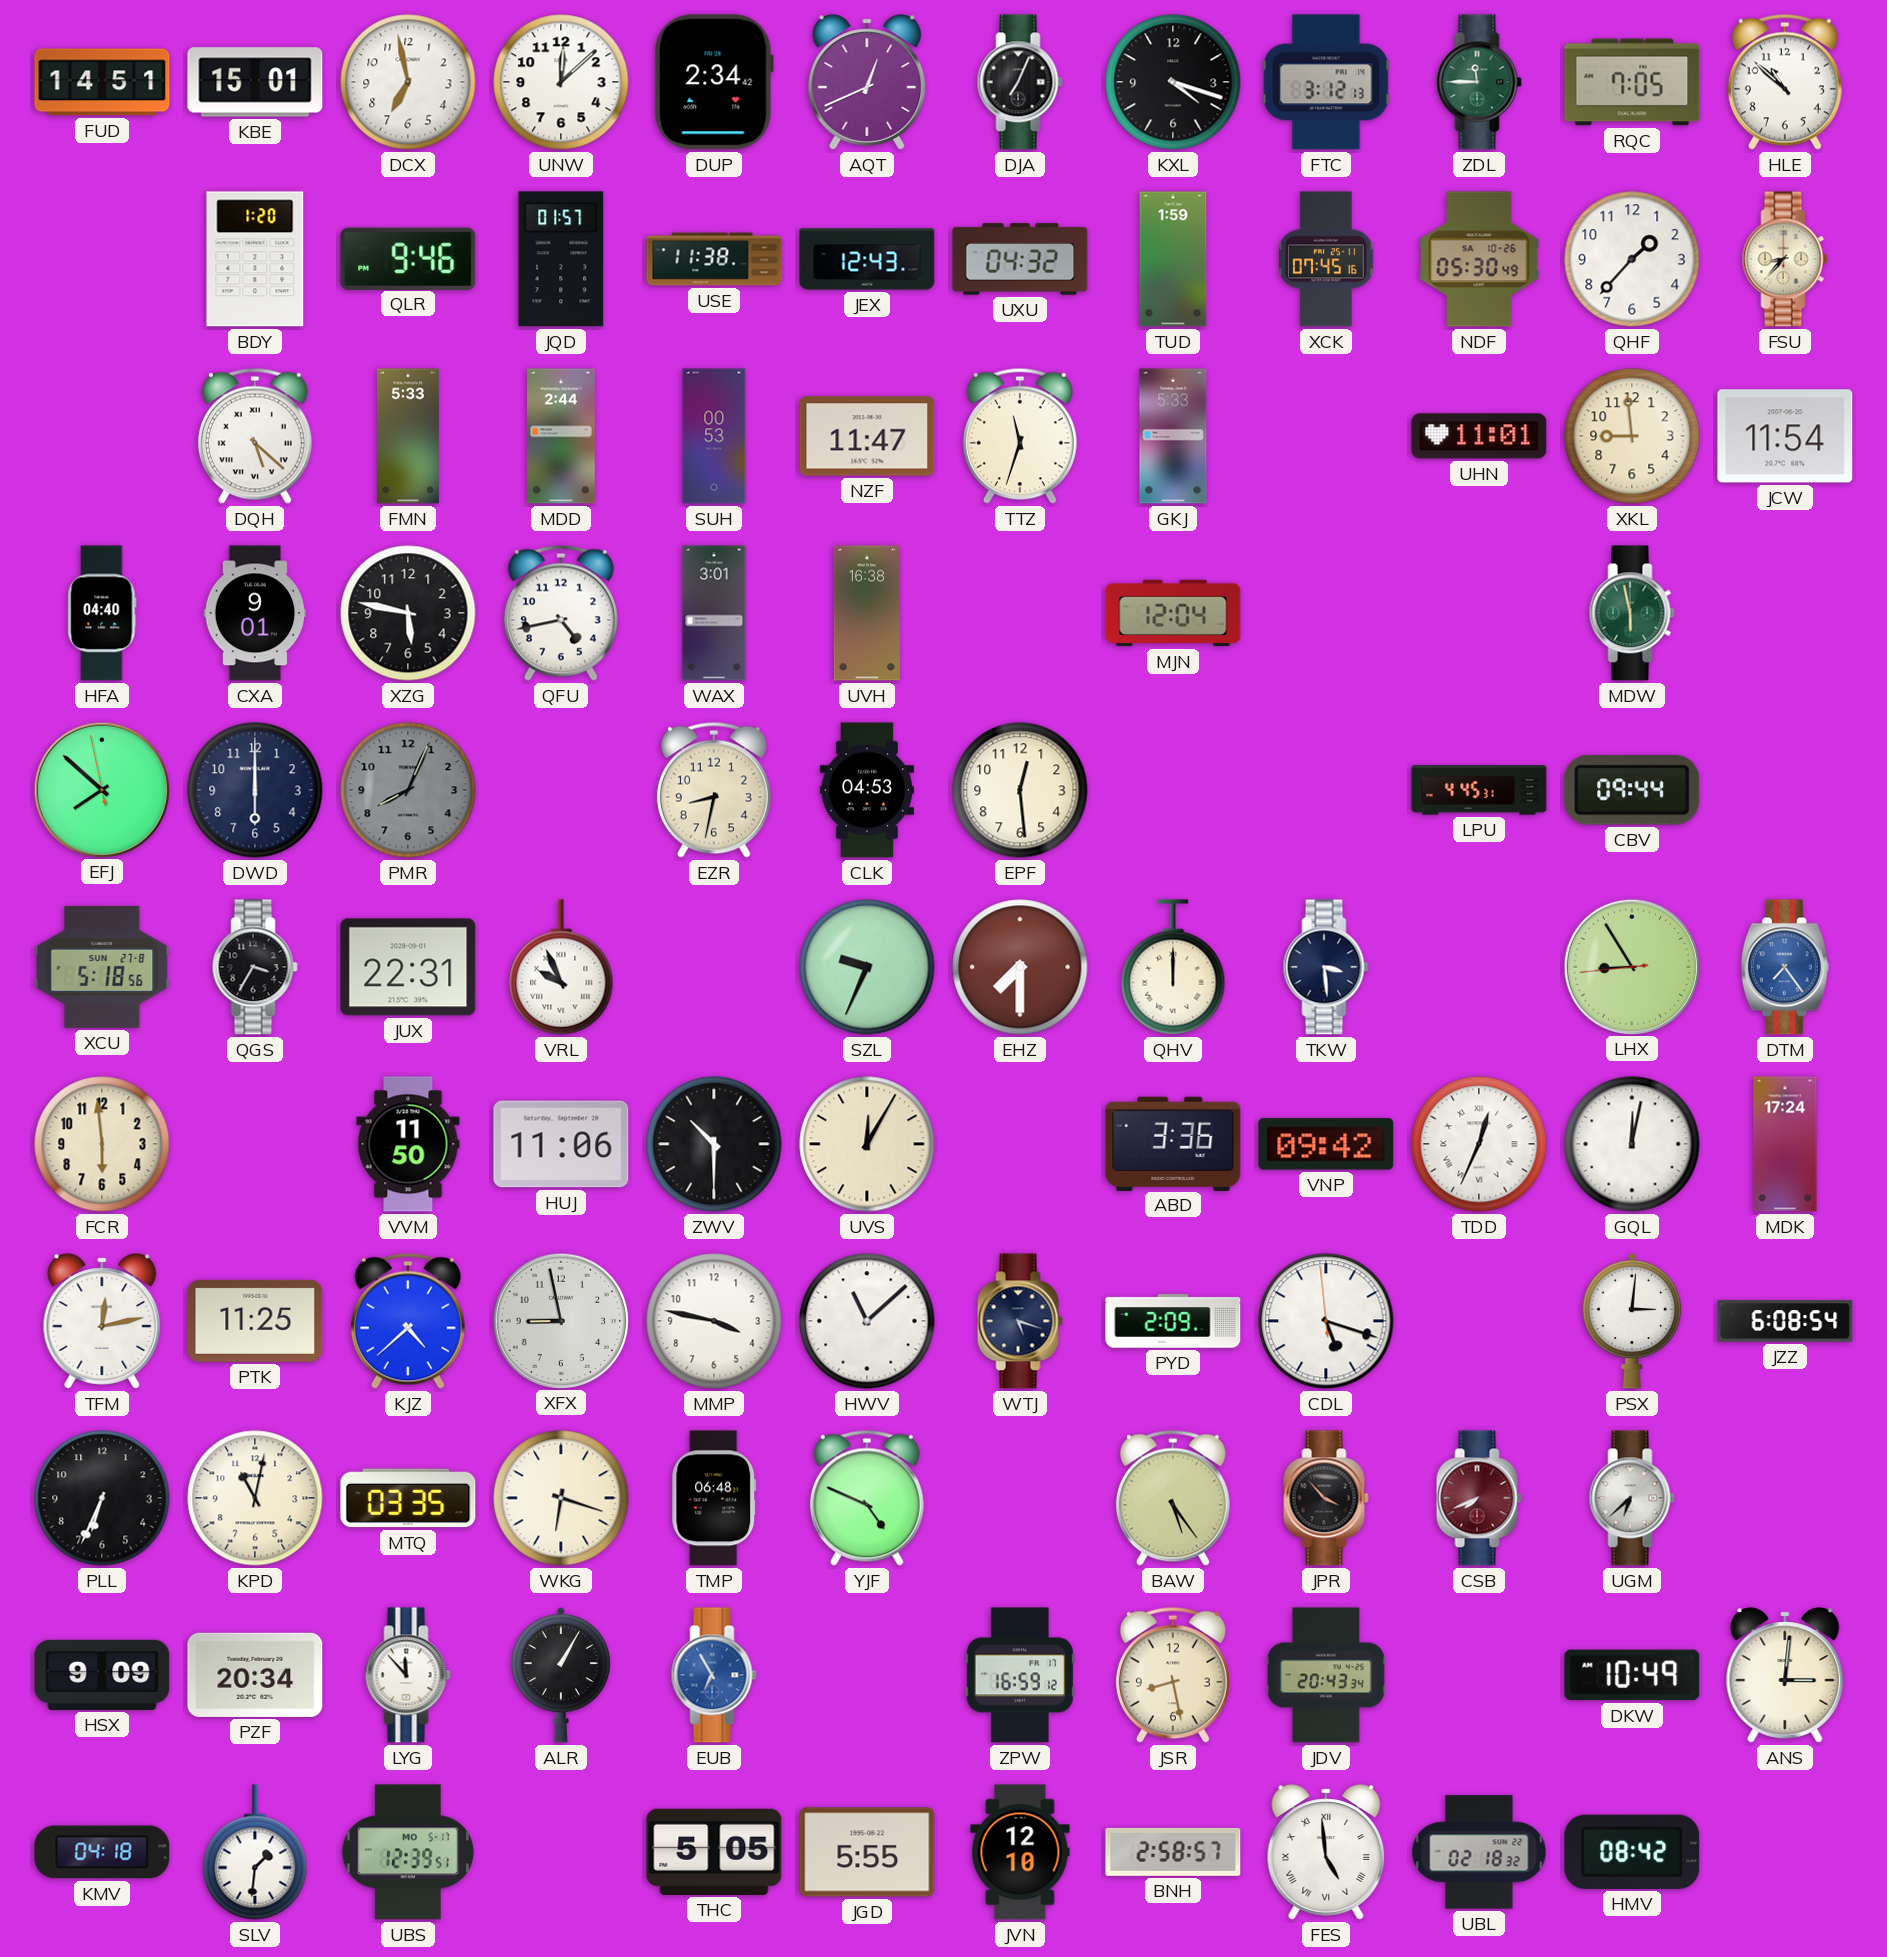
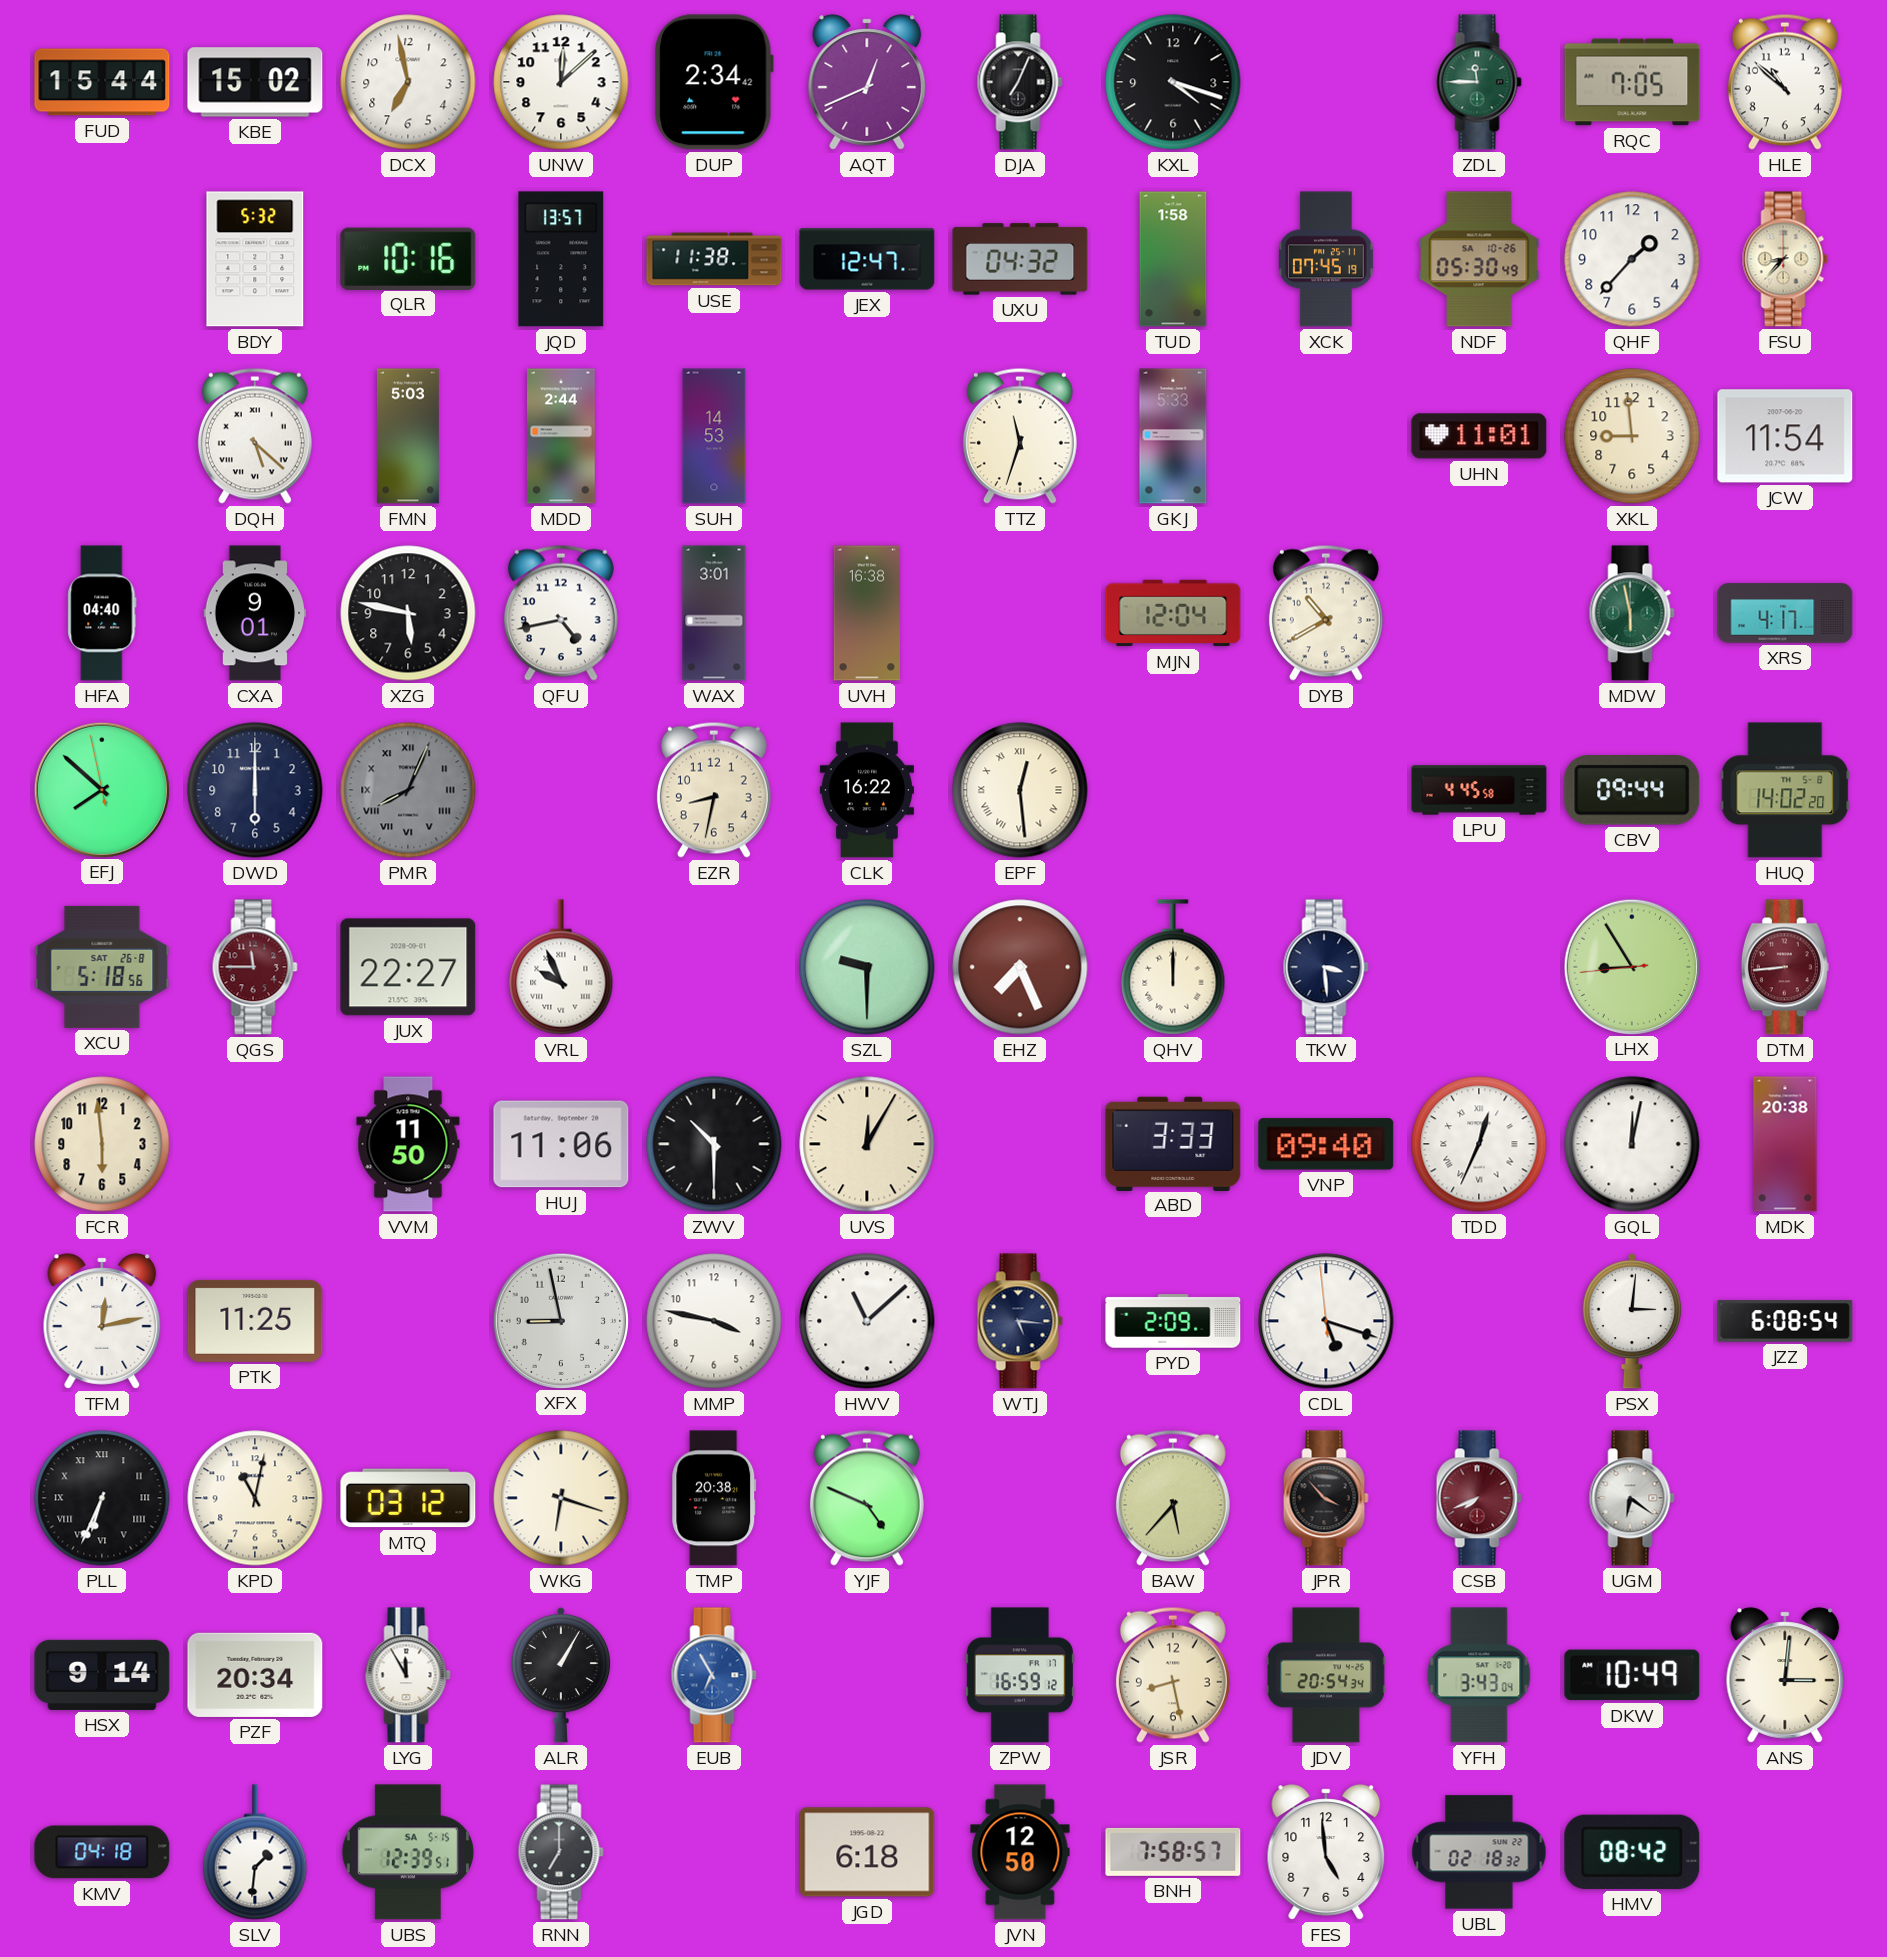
FUD: 14:51 -> 15:44
KBE: 15:01 -> 15:02
FTC: 3:12 -> none
BDY: 1:20 -> 5:32
QLR: 9:46 -> 10:16
JQD: 01:57 -> 13:57
JEX: 12:43 -> 12:47
TUD: 1:59 -> 1:58
XCK: 07:45:16 -> 07:45:19
FMN: 5:33 -> 5:03
SUH: 00:53 -> 14:53
NZF: 11:47 -> none
DYB: none -> 10:40
XRS: none -> 4:17
PMR numerals: Arabic -> Roman
CLK: 04:53 -> 16:22
EPF numerals: Arabic -> Roman
LPU: 4:45:31 -> 4:45:58
HUQ: none -> 14:02
XCU date: SUN 27-8 -> SAT 26-8
QGS: 3:35 -> 11:45
QGS dial: black -> burgundy
JUX: 22:31 -> 22:27
SZL: 9:34 -> 9:30
EHZ: 7:30 -> 7:26
DTM: 7:24 -> 8:44
DTM dial: blue -> burgundy
ABD: 3:36 -> 3:33
VNP: 09:42 -> 09:40
MDK: 17:24 -> 20:38
KJZ: 4:38 -> none
WTJ: 5:18 -> 5:16
PLL numerals: Arabic -> Roman
MTQ: 03:35 -> 03:12
TMP: 06:48 -> 20:38
BAW: 5:24 -> 5:37
UGM: 6:38 -> 6:21
HSX: 9:09 -> 9:14
LYG: 11:53 -> 11:55
JDV: 20:43 -> 20:54
YFH: none -> 3:43
UBS date: MO 5-17 -> SA 5-15
RNN: none -> 7:00
THC: 5:05 -> none
JGD: 5:55 -> 6:18
JVN: 12:10 -> 12:50
BNH: 2:58 -> 7:58
FES numerals: Roman -> Arabic
